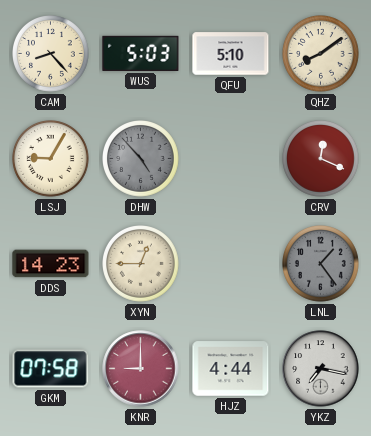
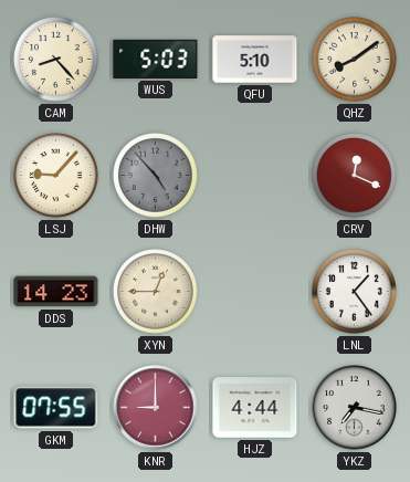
LSJ: 9:05 -> 9:07
LNL dial: grey -> white
GKM: 07:58 -> 07:55
